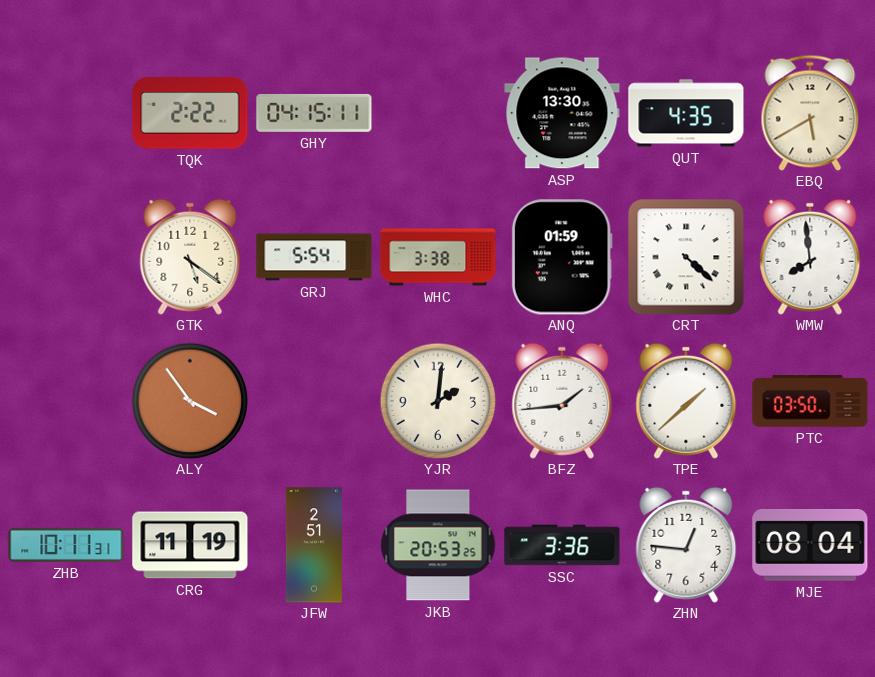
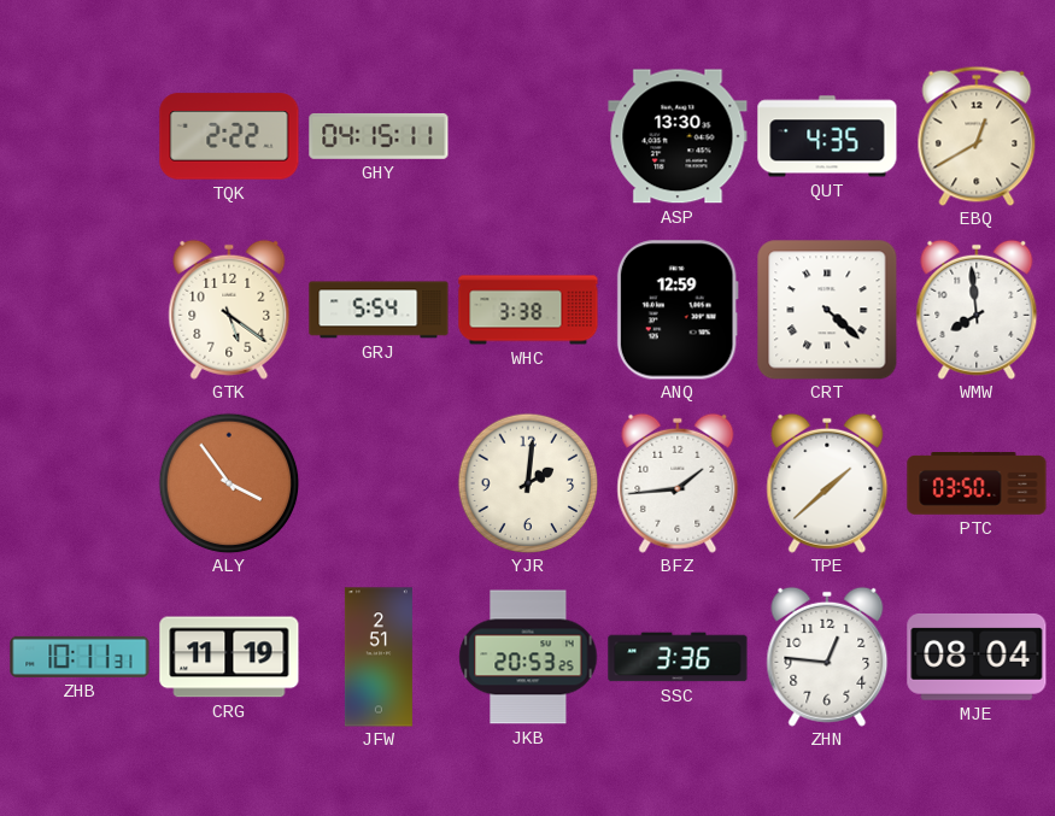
EBQ: 5:40 -> 12:40
ANQ: 01:59 -> 12:59
